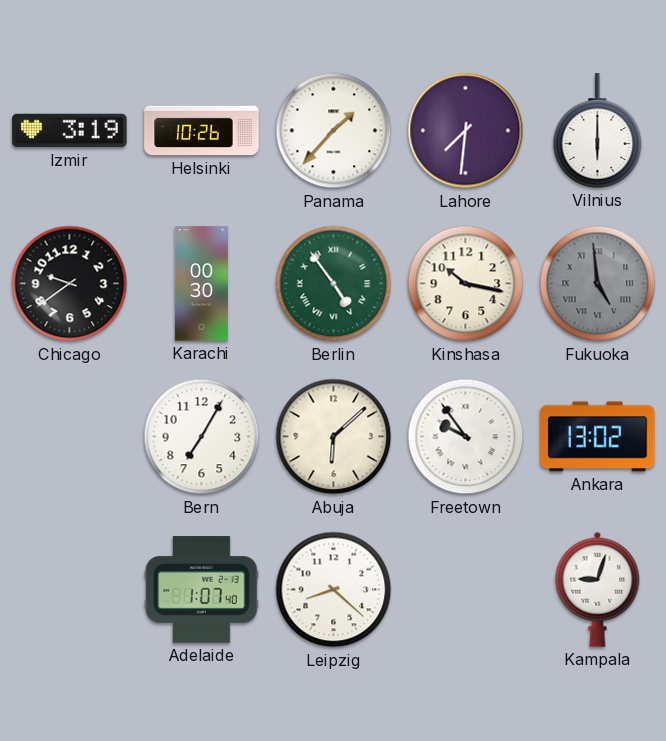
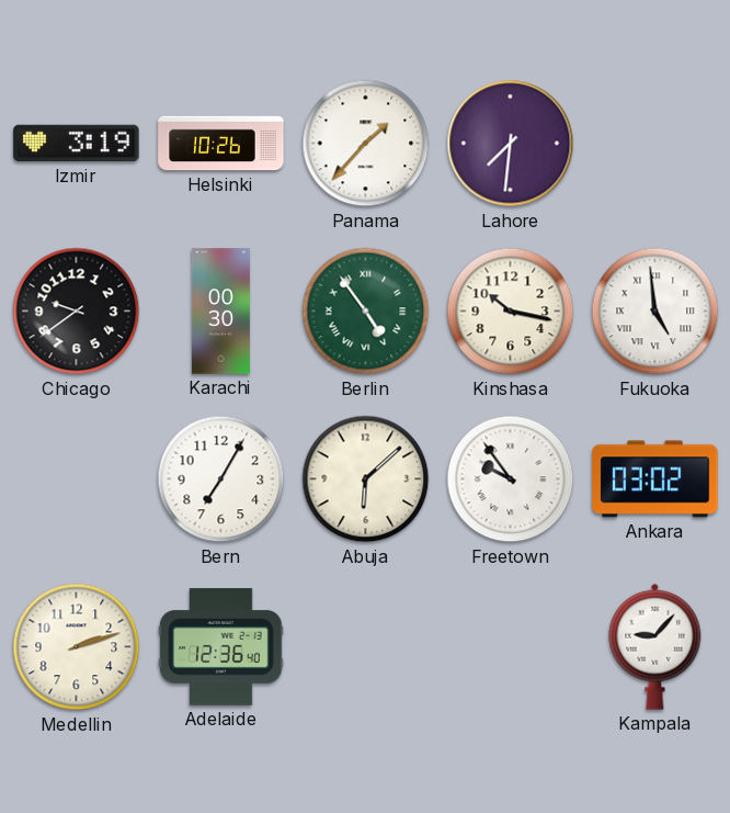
Vilnius: 6:00 -> none
Fukuoka dial: grey -> white
Ankara: 13:02 -> 03:02
Medellin: none -> 2:12
Adelaide: 1:07 -> 12:36
Leipzig: 8:22 -> none
Kampala: 9:03 -> 9:07
